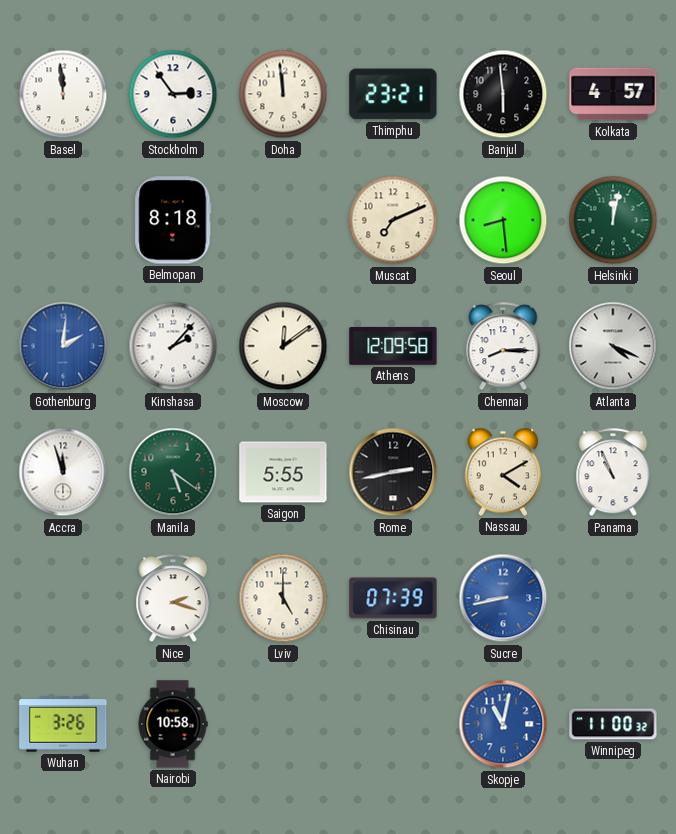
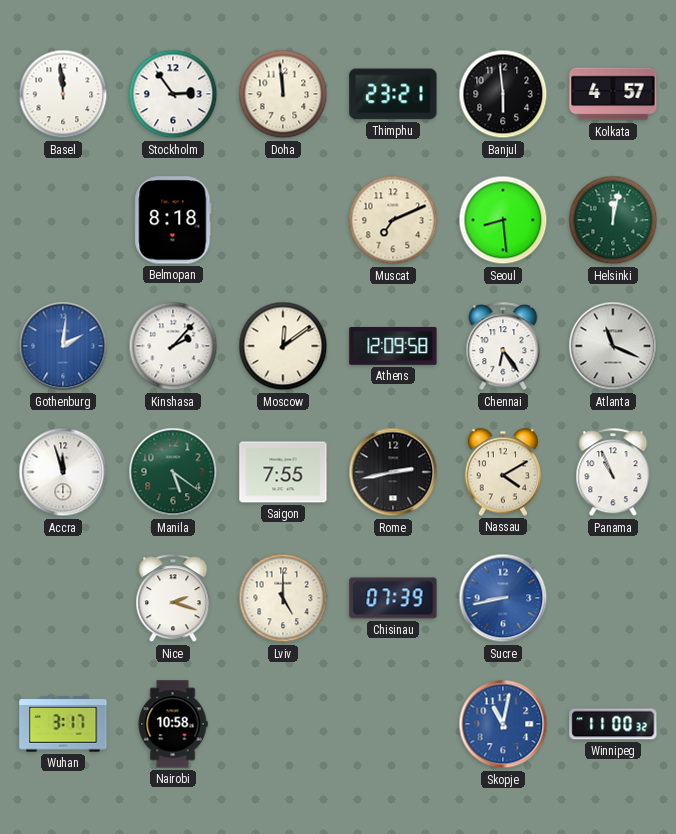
Chennai: 8:15 -> 6:24
Atlanta: 4:19 -> 11:19
Saigon: 5:55 -> 7:55
Wuhan: 3:26 -> 3:17
